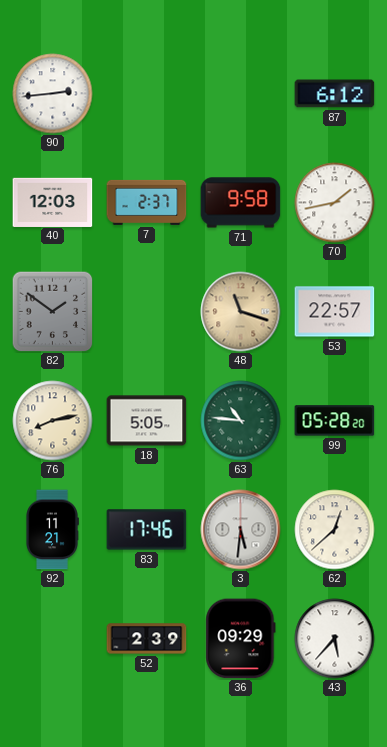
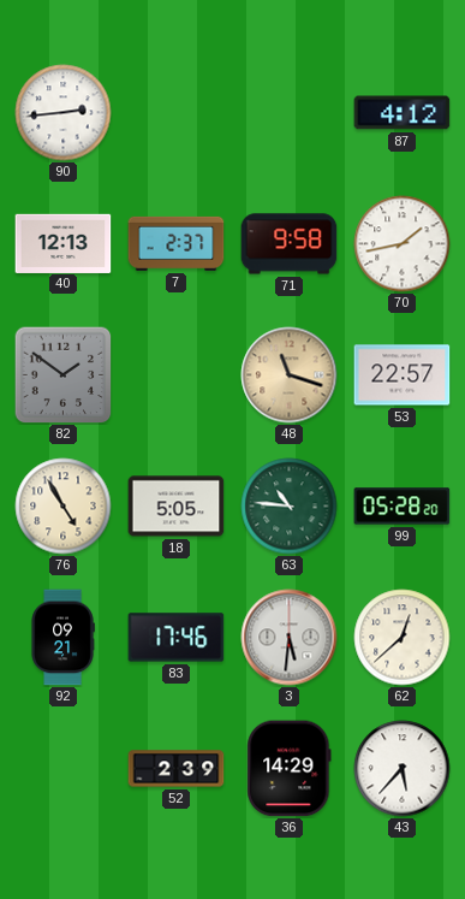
87: 6:12 -> 4:12
40: 12:03 -> 12:13
76: 8:13 -> 4:55
92: 11:21 -> 09:21
36: 09:29 -> 14:29
